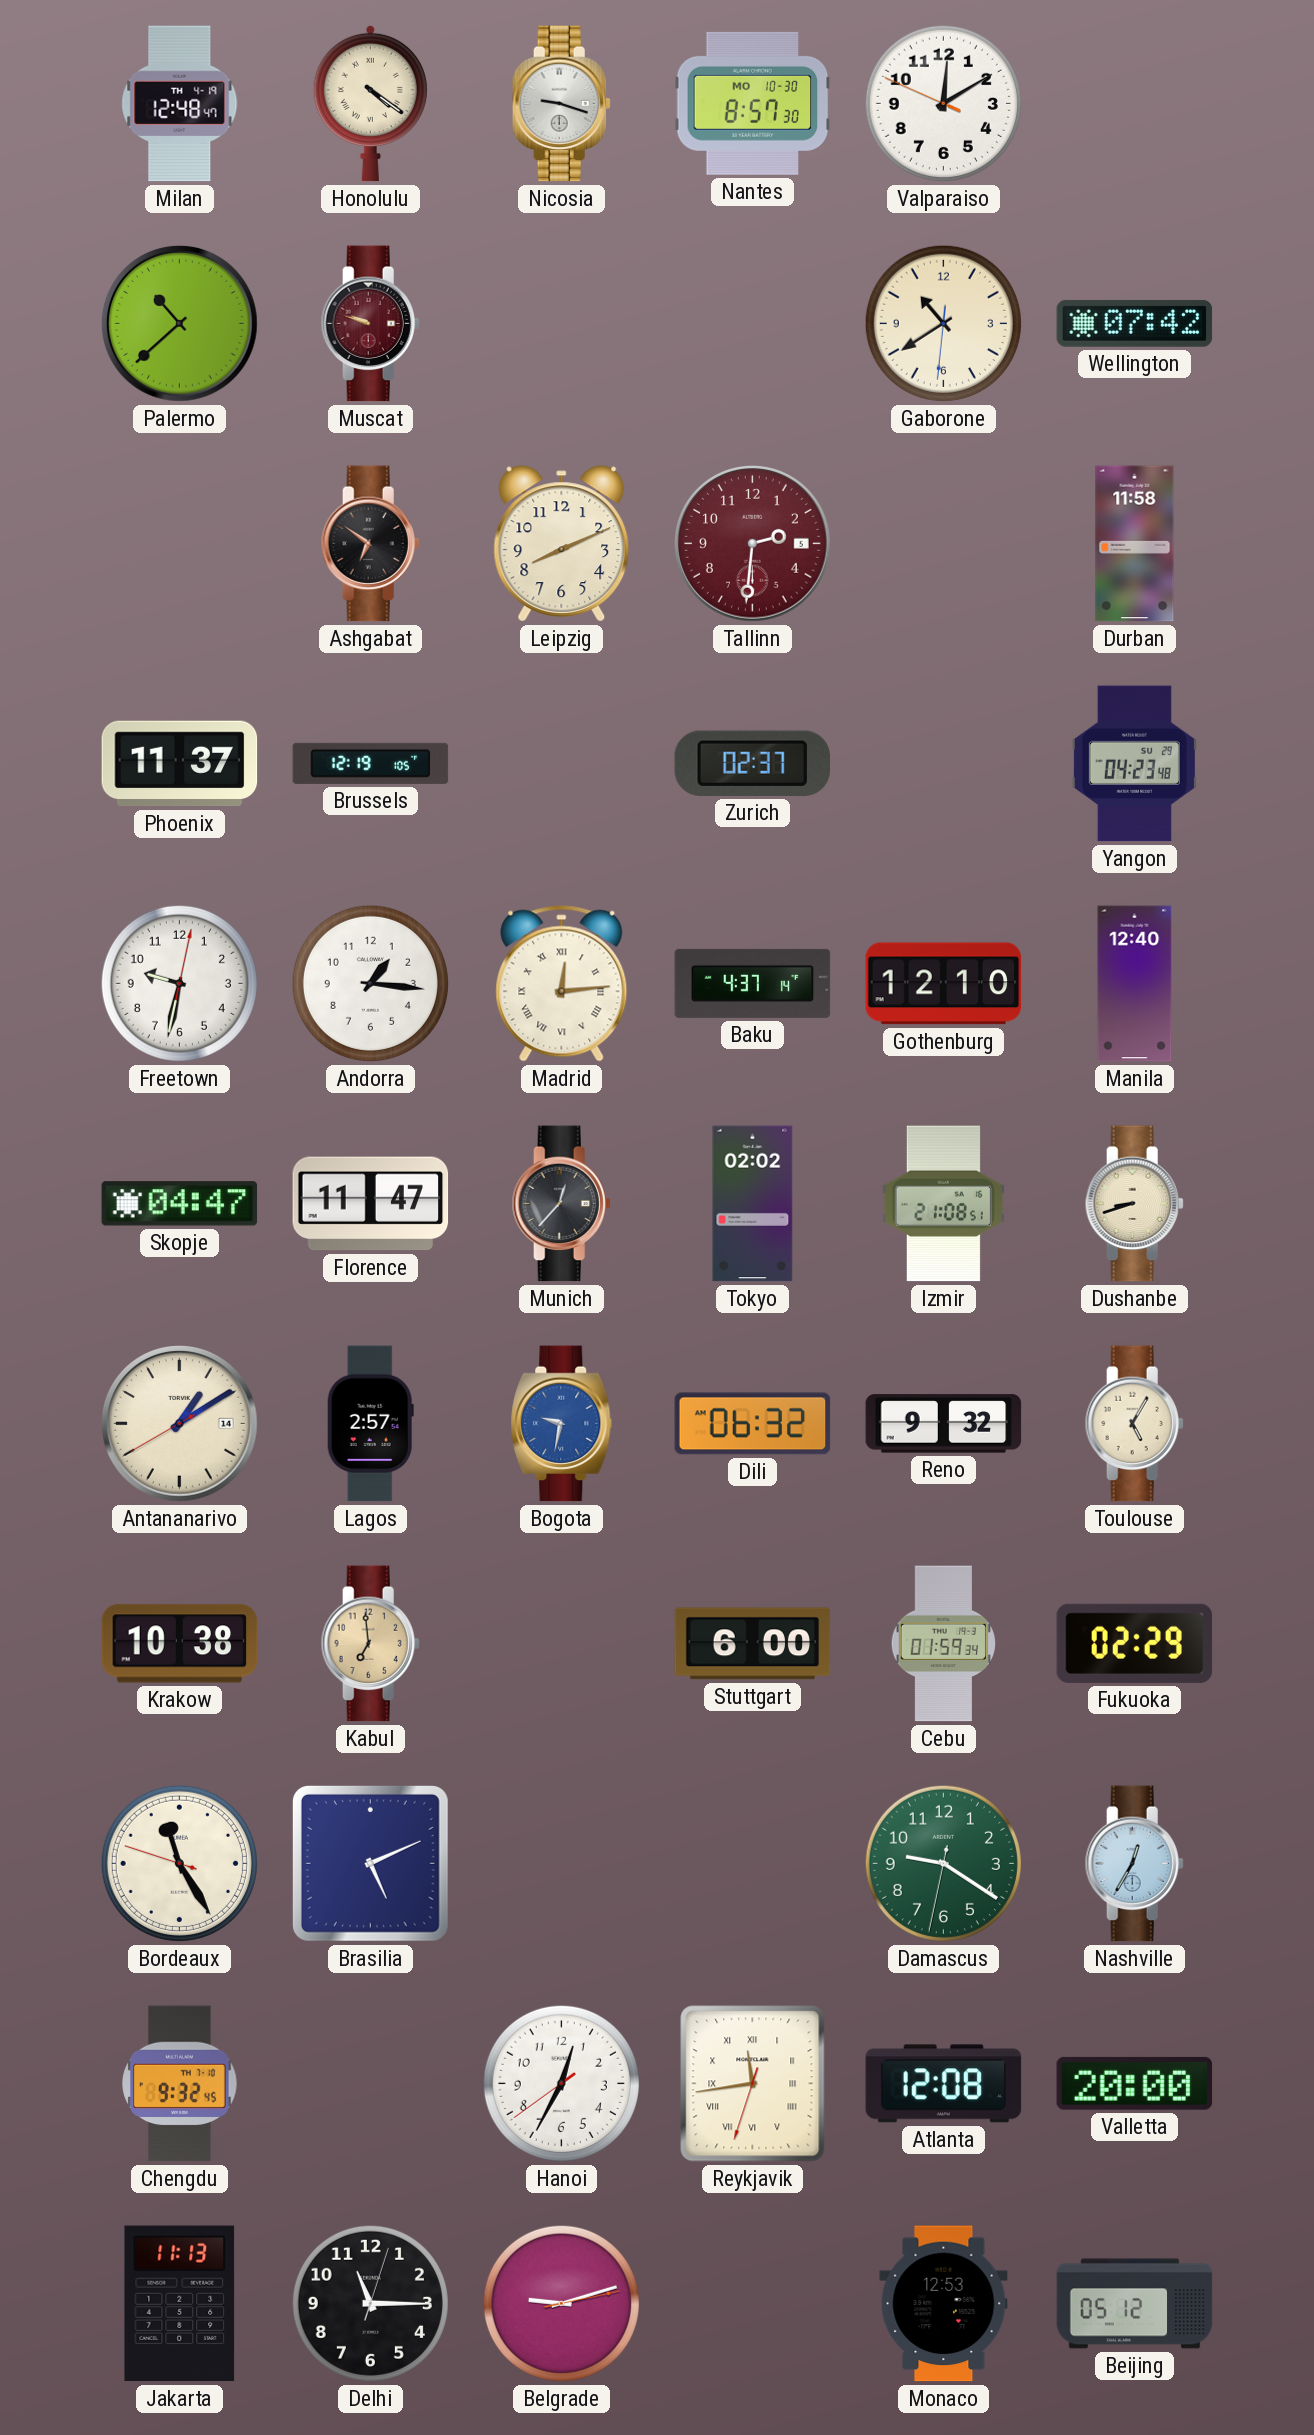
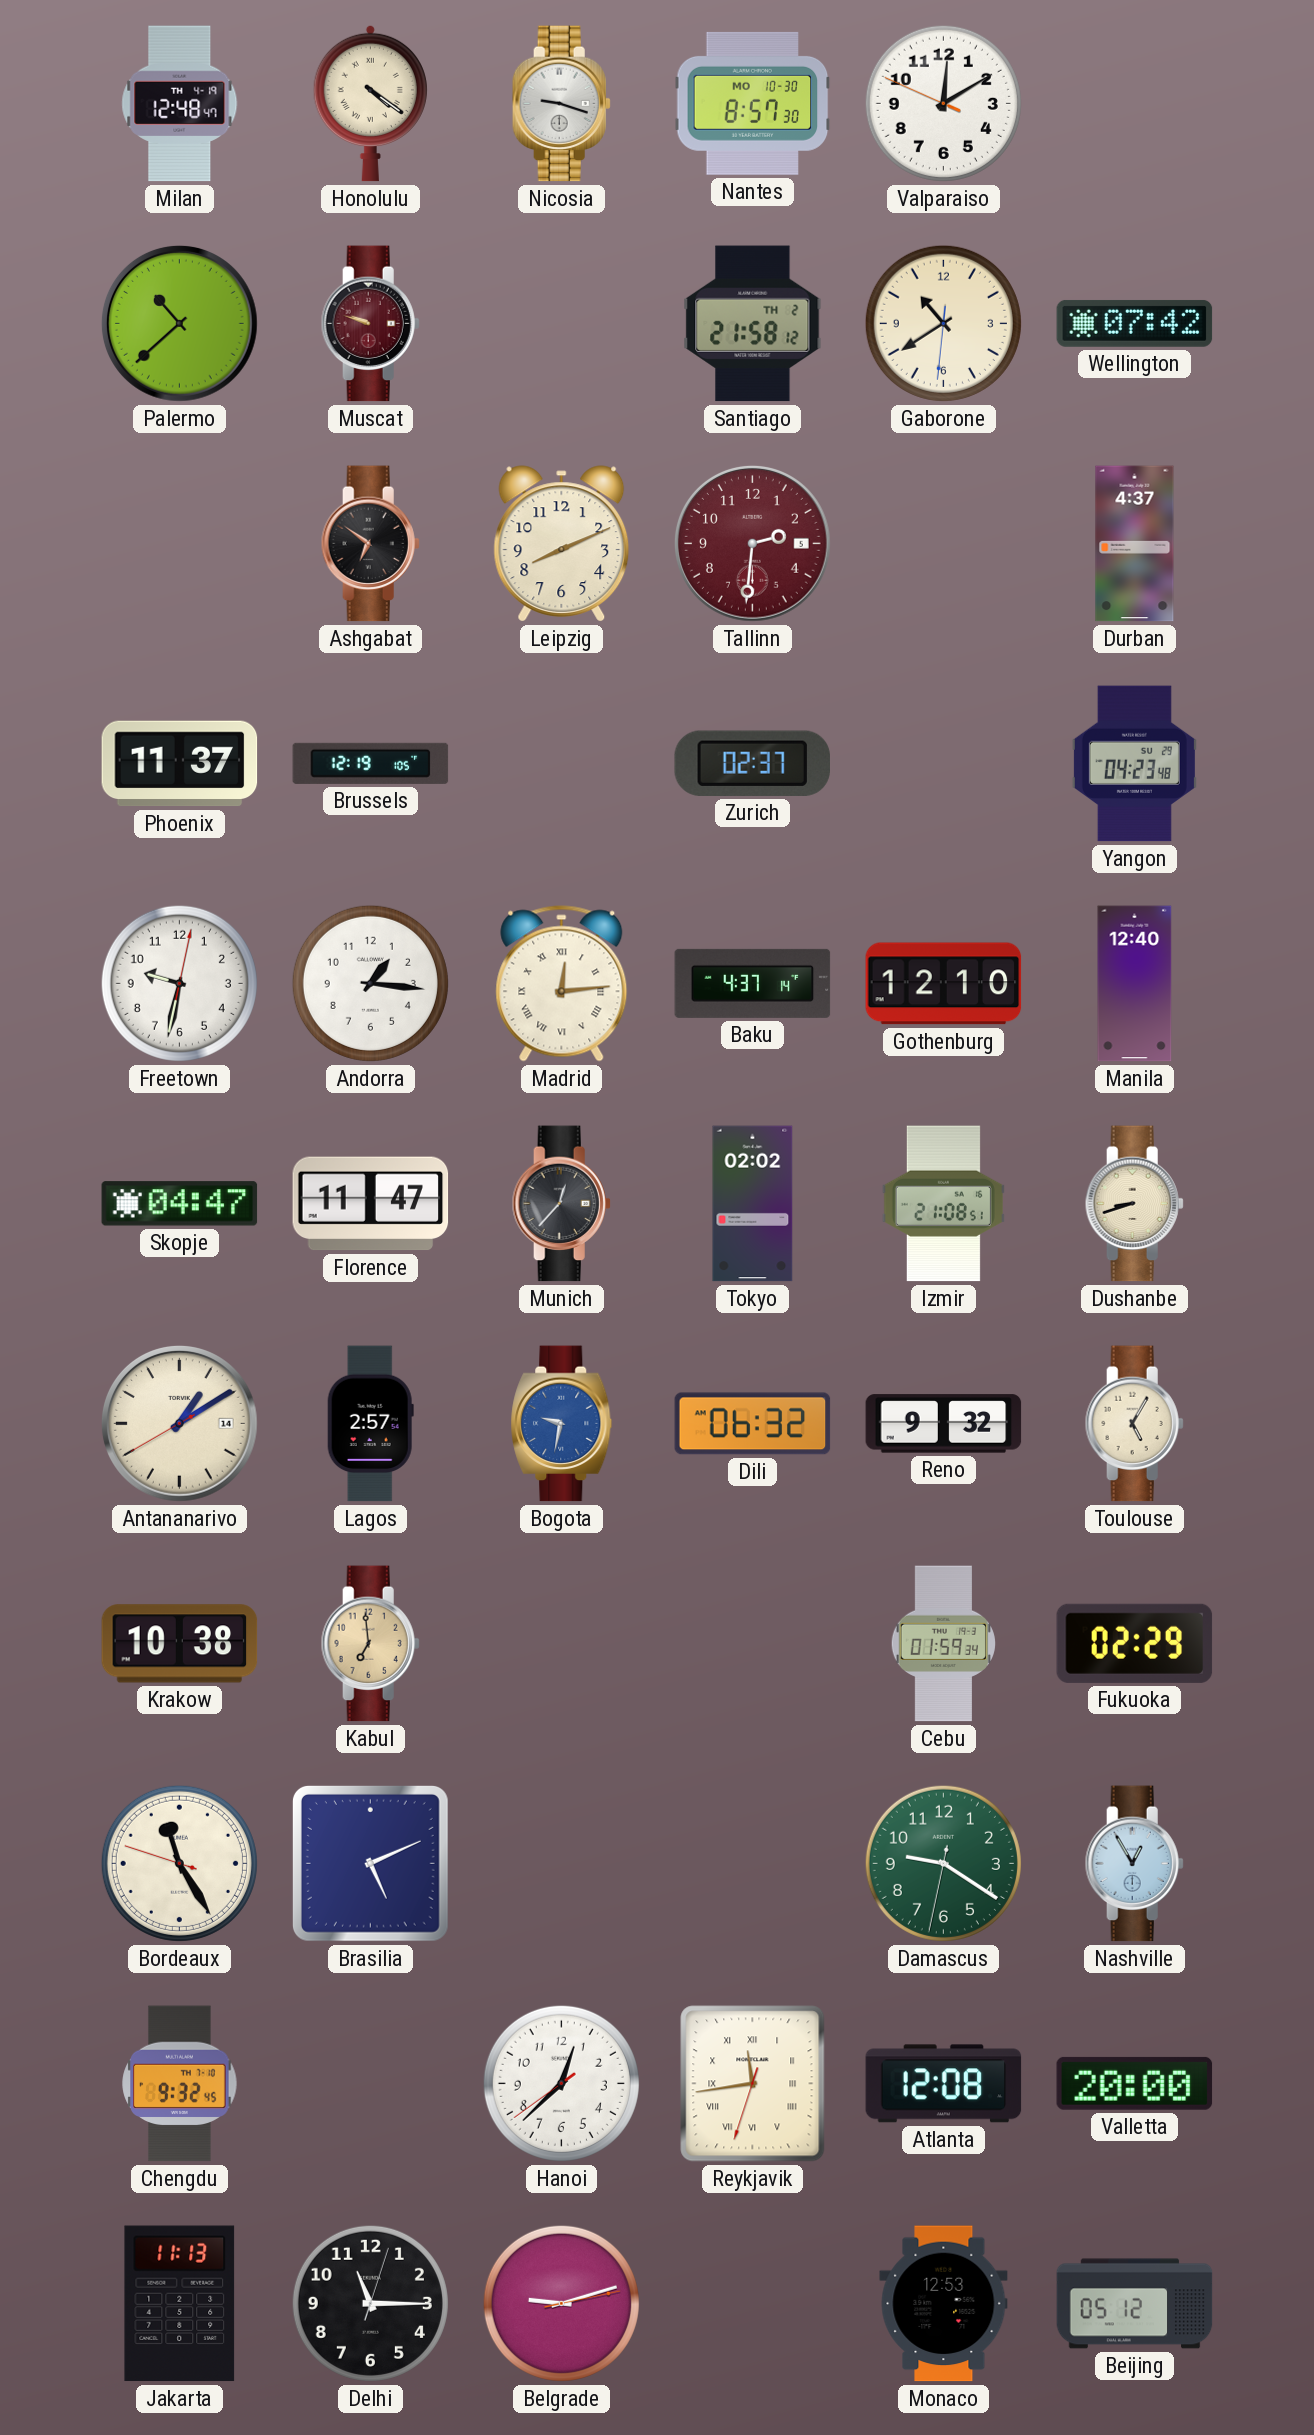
Santiago: none -> 21:58
Durban: 11:58 -> 4:37
Stuttgart: 6:00 -> none
Nashville: 12:35 -> 12:55
Hanoi: 12:34 -> 12:37
